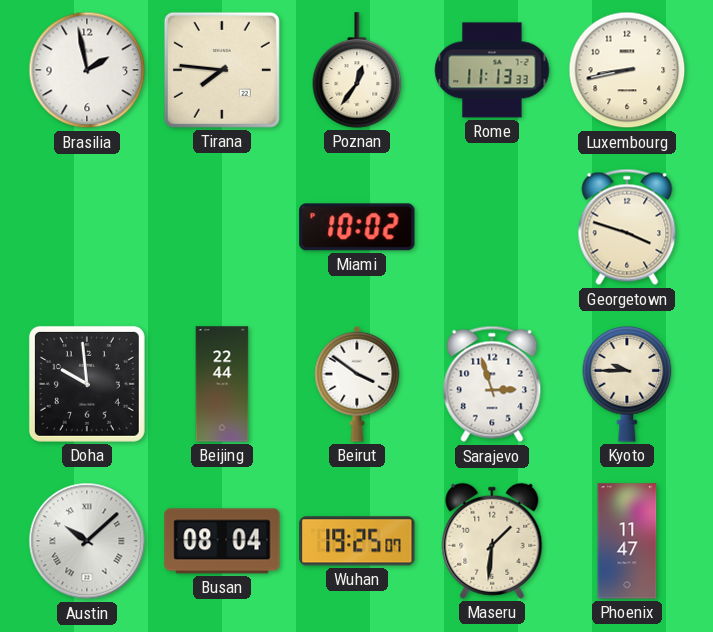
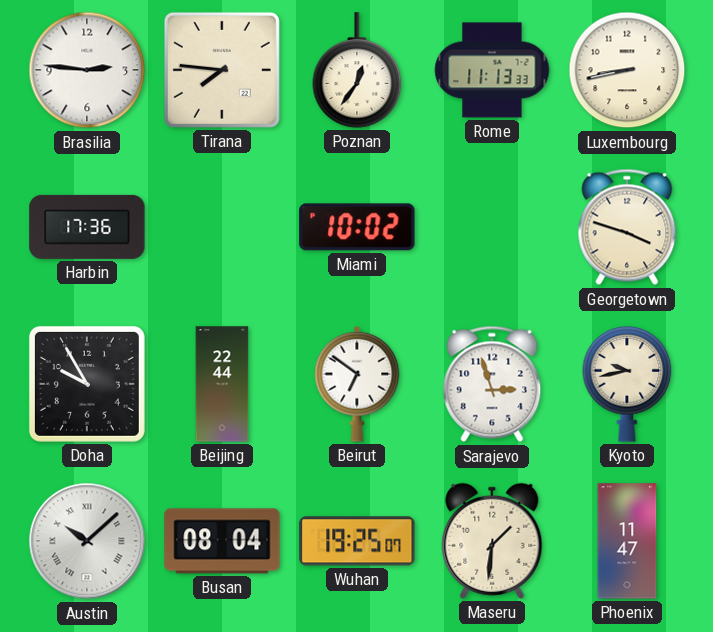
Brasilia: 1:58 -> 2:46
Harbin: none -> 17:36
Doha: 9:59 -> 9:55
Beirut: 3:51 -> 6:51
Kyoto: 9:45 -> 9:43
